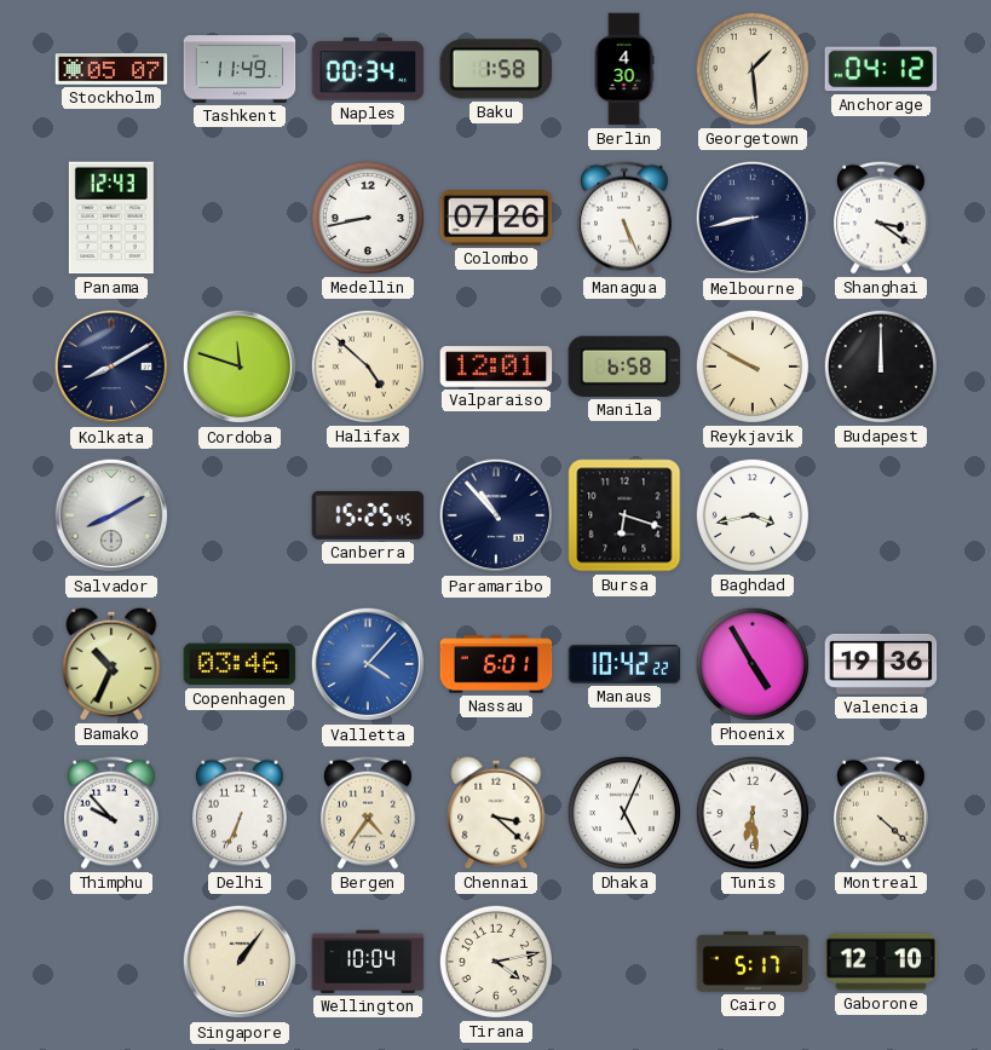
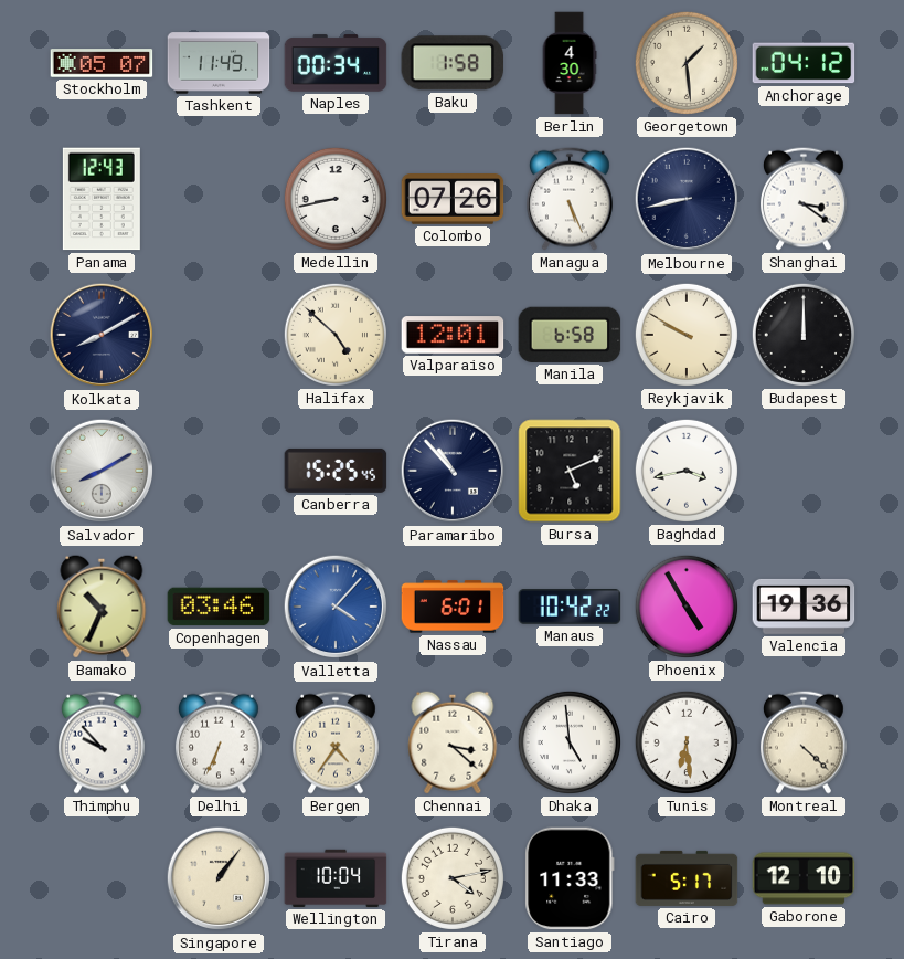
Cordoba: 11:48 -> none
Bursa: 6:18 -> 5:11
Dhaka: 5:04 -> 4:59
Santiago: none -> 11:33
